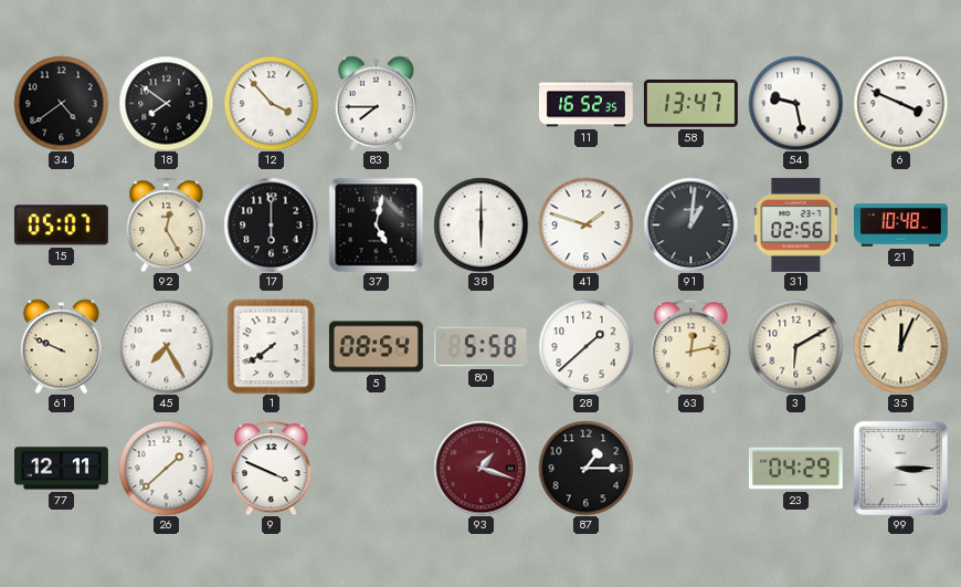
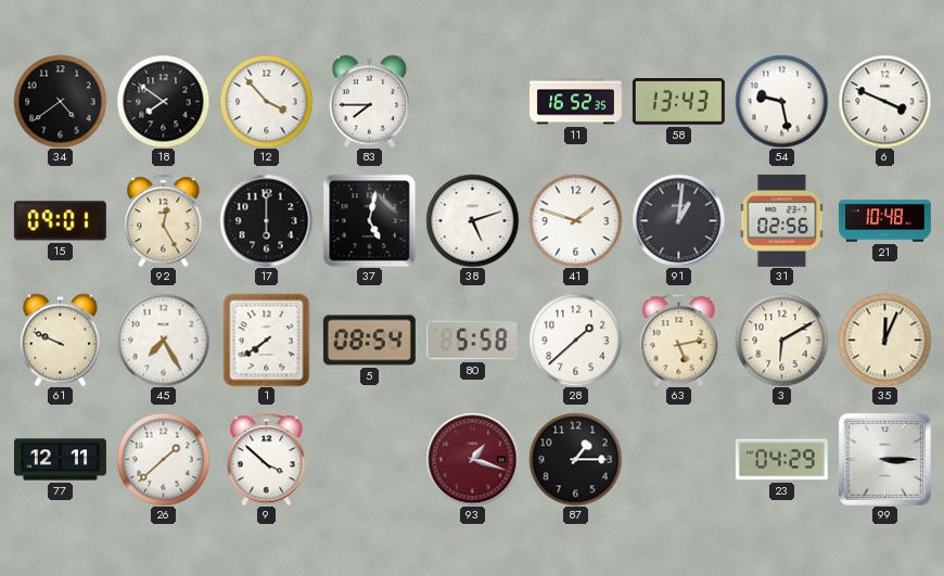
58: 13:47 -> 13:43
15: 05:07 -> 09:01
38: 6:00 -> 5:12
63: 12:13 -> 5:13
9: 3:49 -> 3:52
